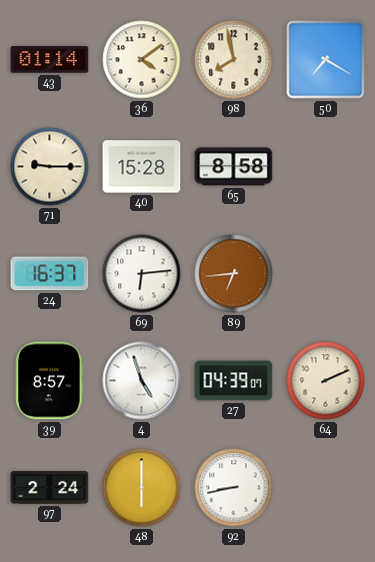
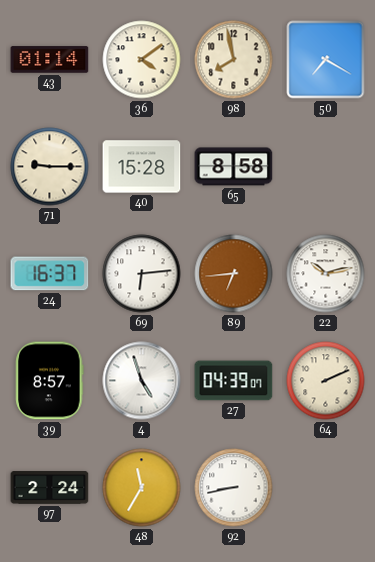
22: none -> 10:13
48: 6:00 -> 11:35
